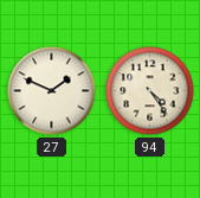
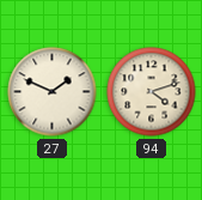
94: 4:24 -> 4:12
